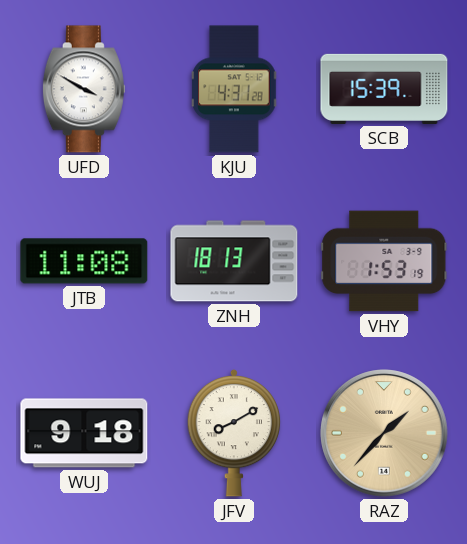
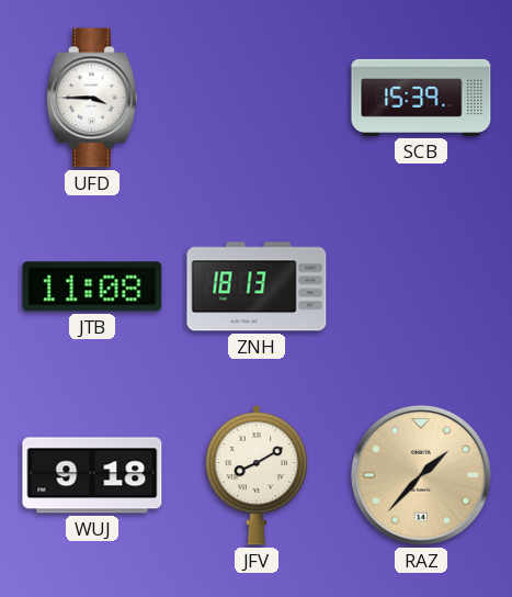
UFD: 3:50 -> 3:45
KJU: 4:31 -> none
VHY: 1:53 -> none
